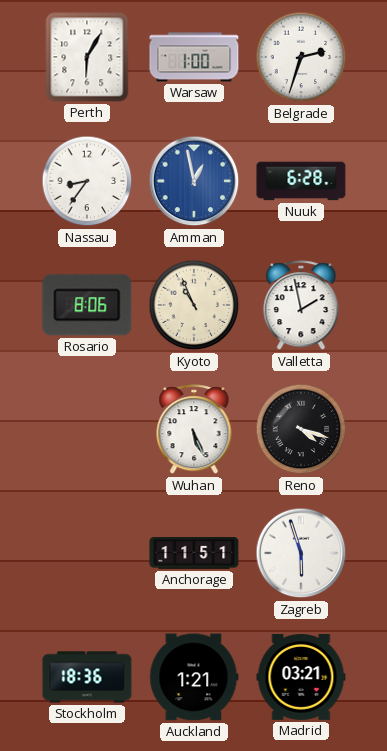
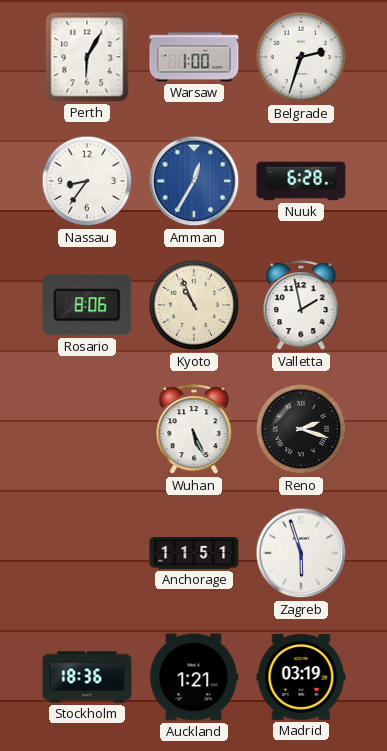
Amman: 12:58 -> 12:35
Reno: 4:18 -> 2:18
Madrid: 03:21 -> 03:19
